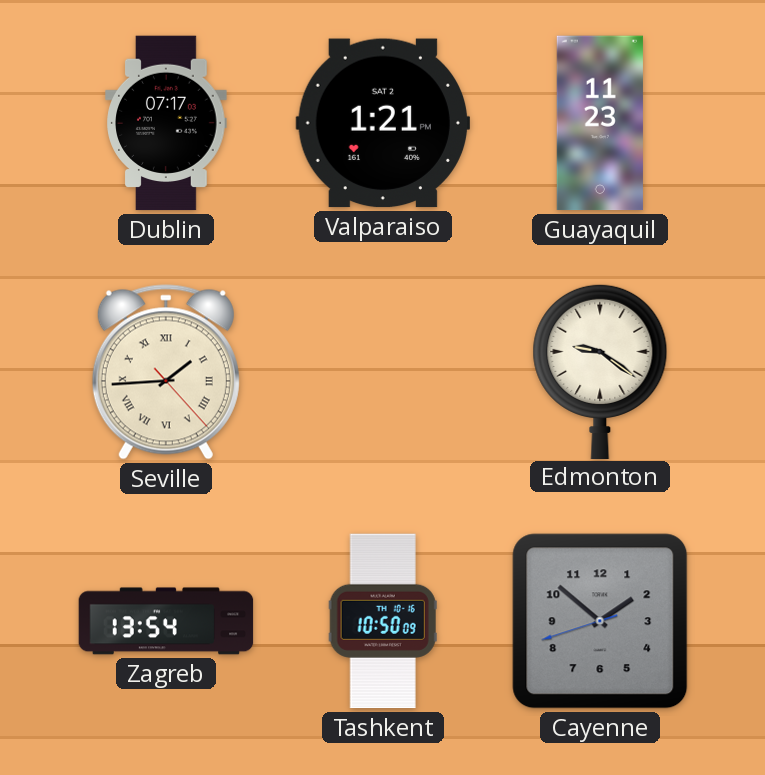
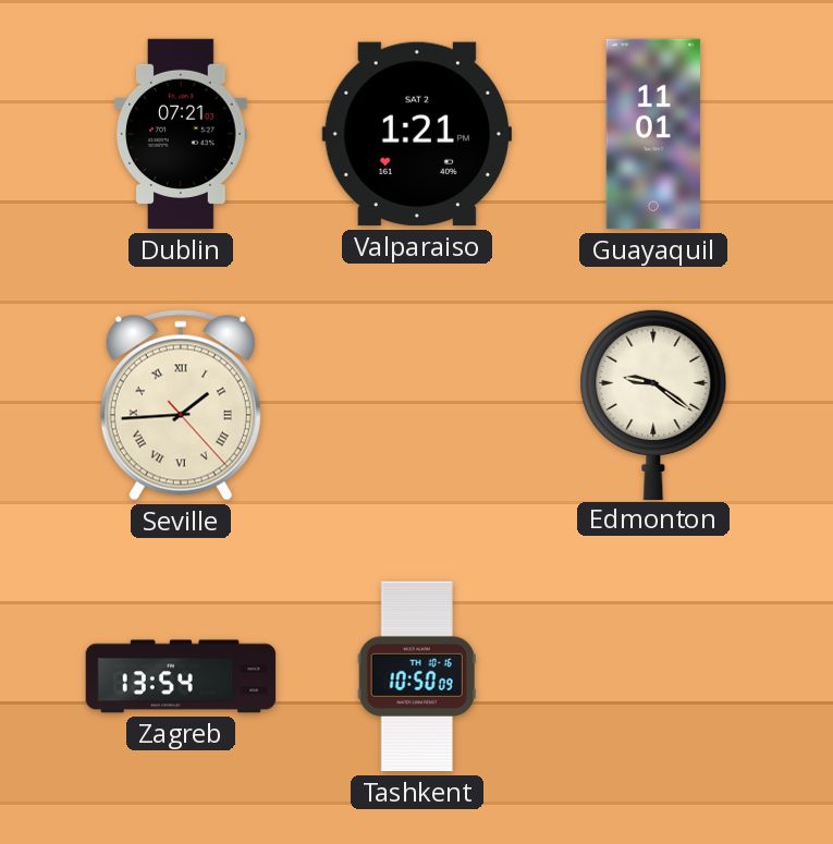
Dublin: 07:17 -> 07:21
Guayaquil: 11:23 -> 11:01
Cayenne: 1:51 -> none
